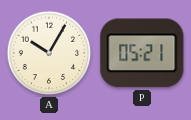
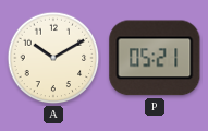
A: 10:05 -> 10:10
